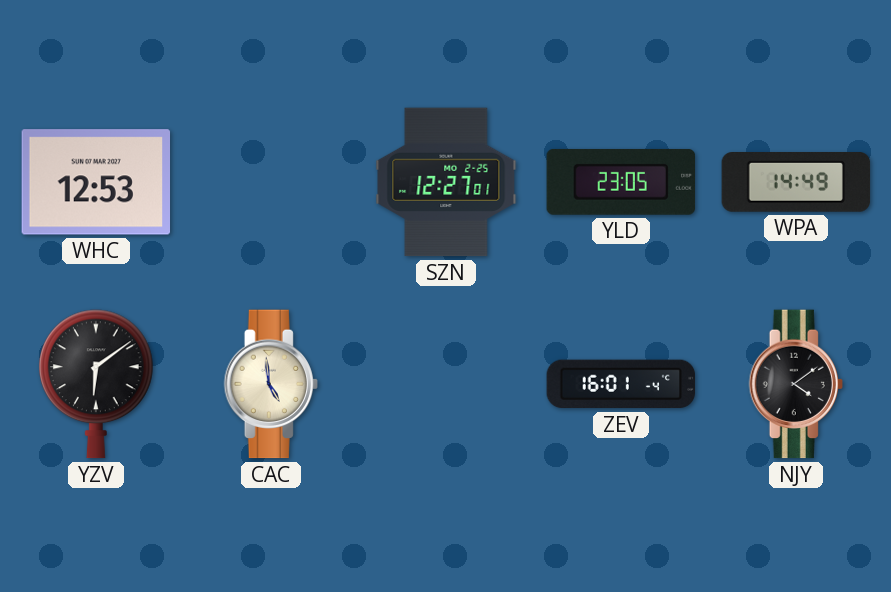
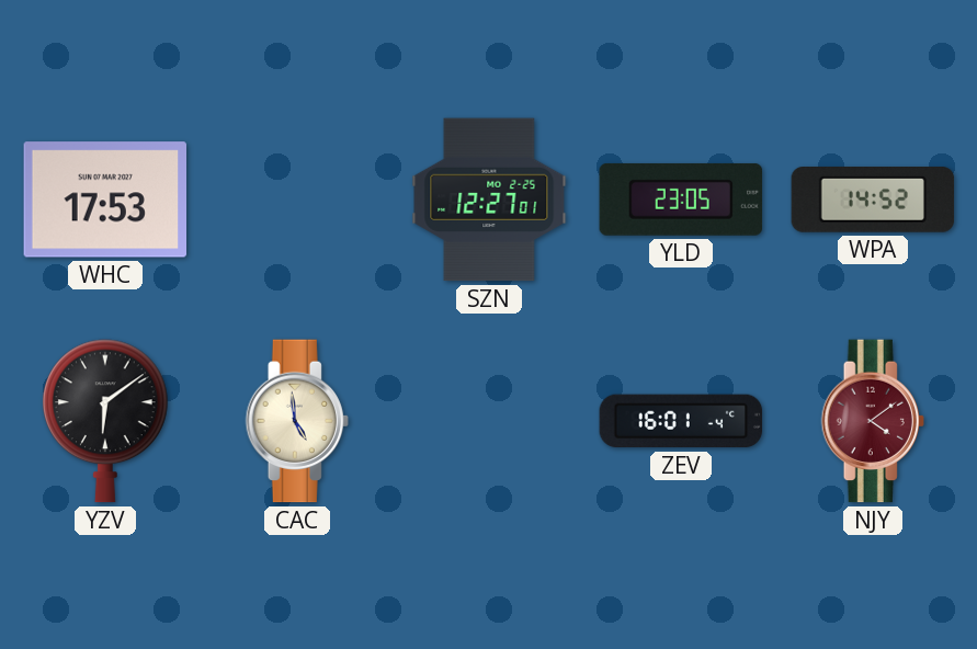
WHC: 12:53 -> 17:53
WPA: 14:49 -> 14:52
NJY dial: black -> burgundy
